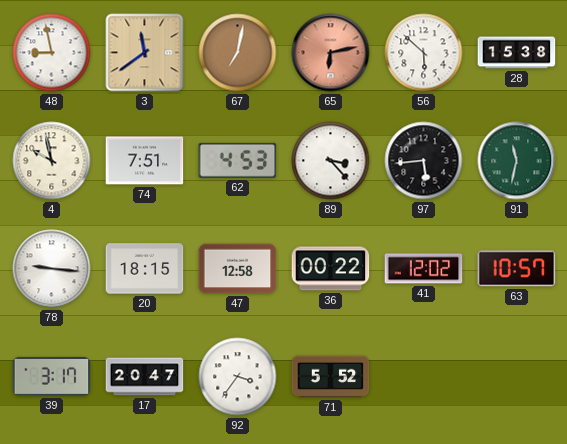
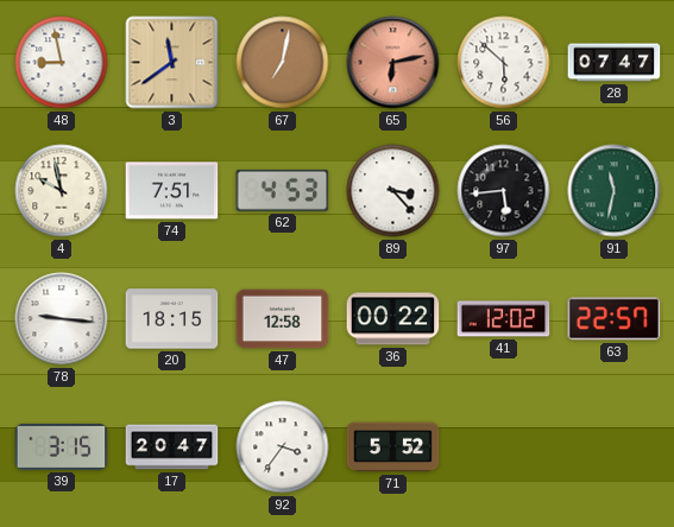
28: 15:38 -> 07:47
63: 10:57 -> 22:57
39: 3:17 -> 3:15
